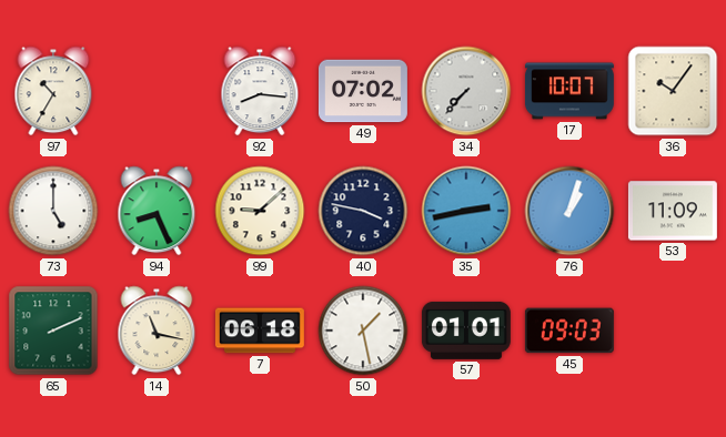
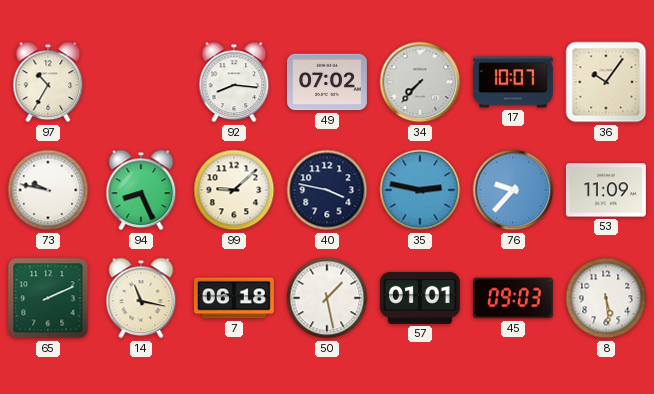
73: 5:00 -> 9:47
35: 2:43 -> 2:47
76: 1:03 -> 9:37
8: none -> 5:29
